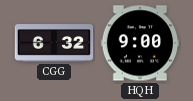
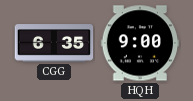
CGG: 6:32 -> 6:35
